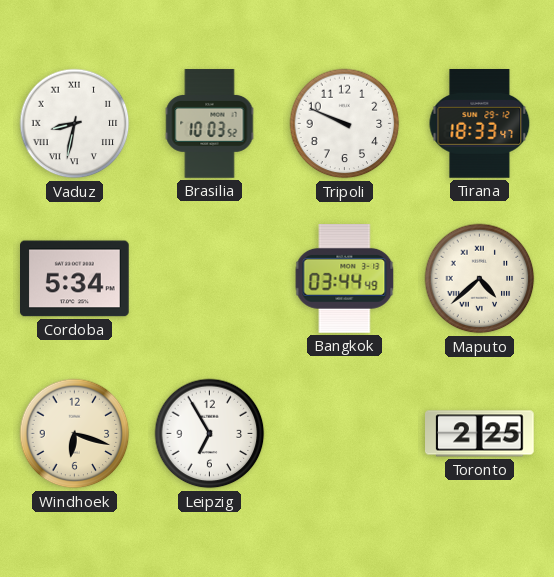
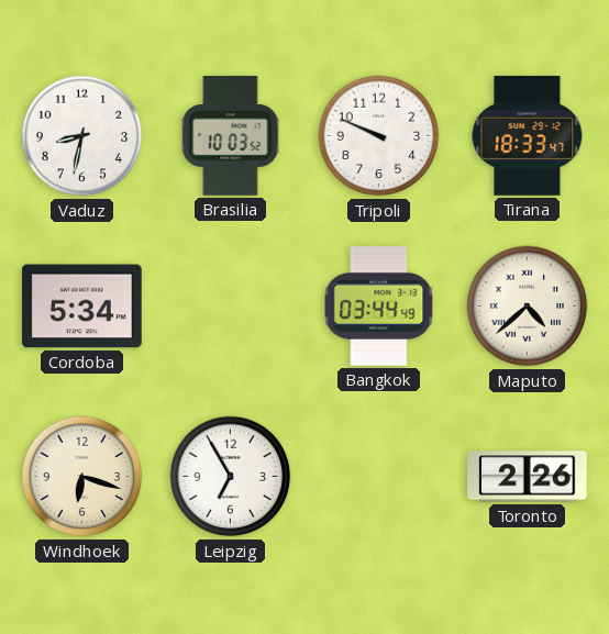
Vaduz numerals: Roman -> Arabic
Toronto: 2:25 -> 2:26
